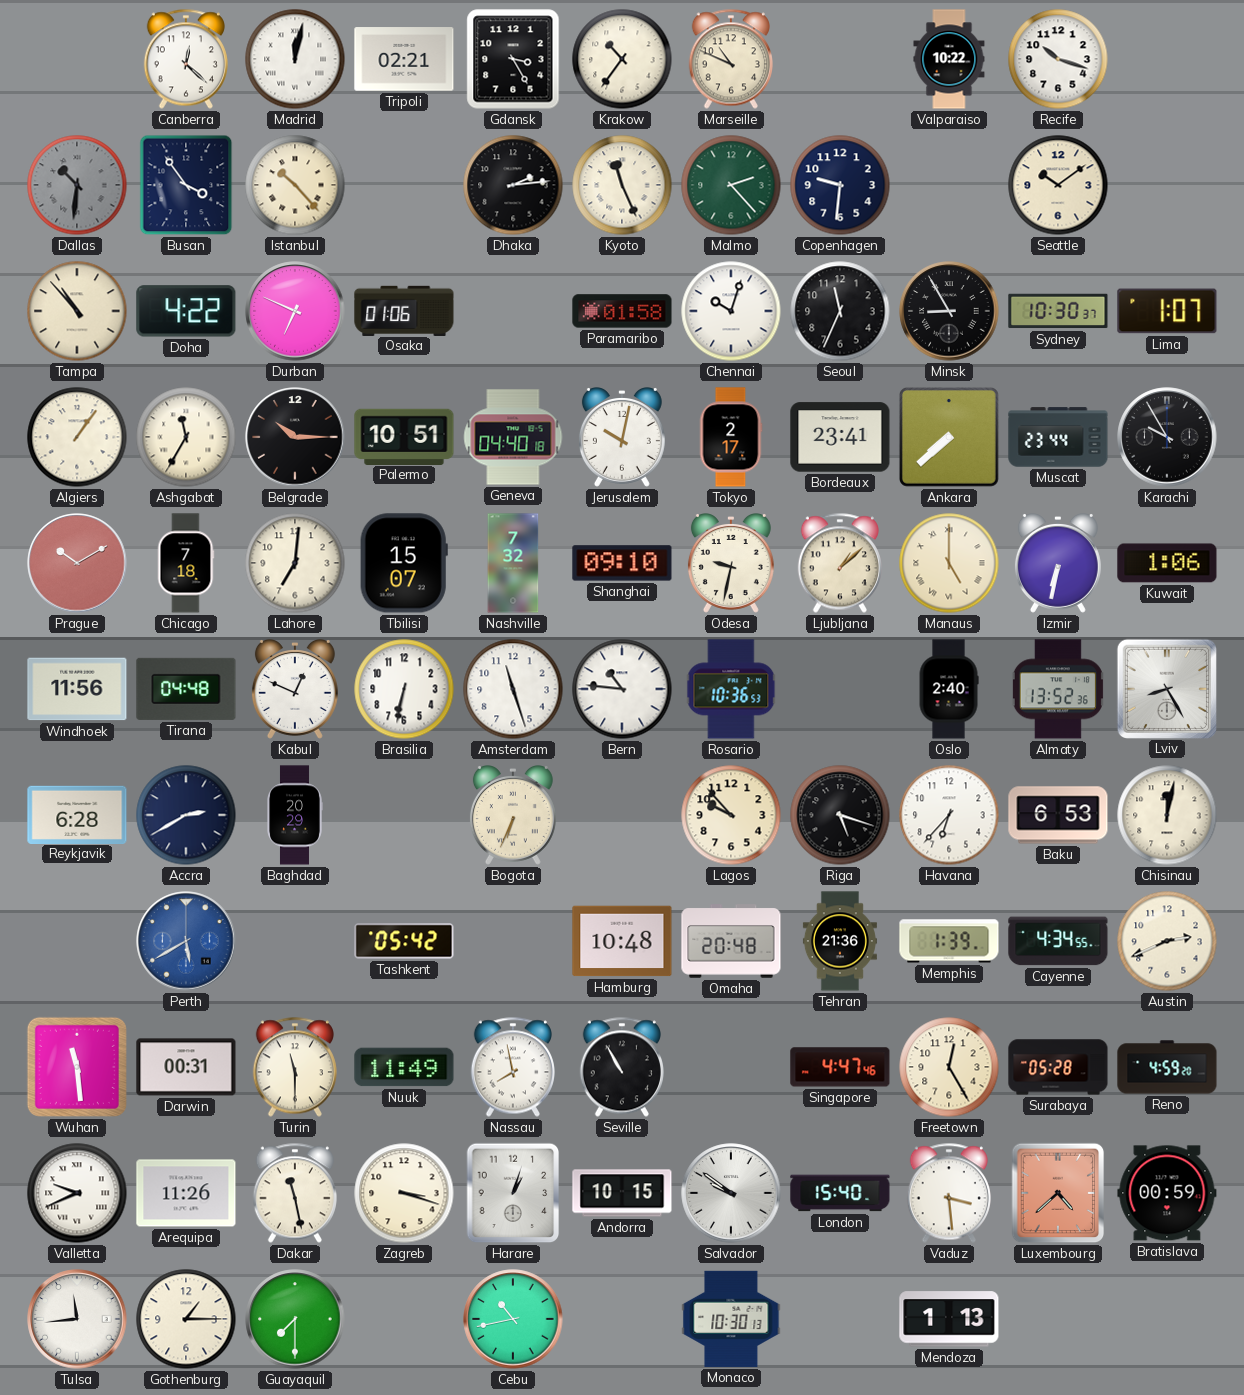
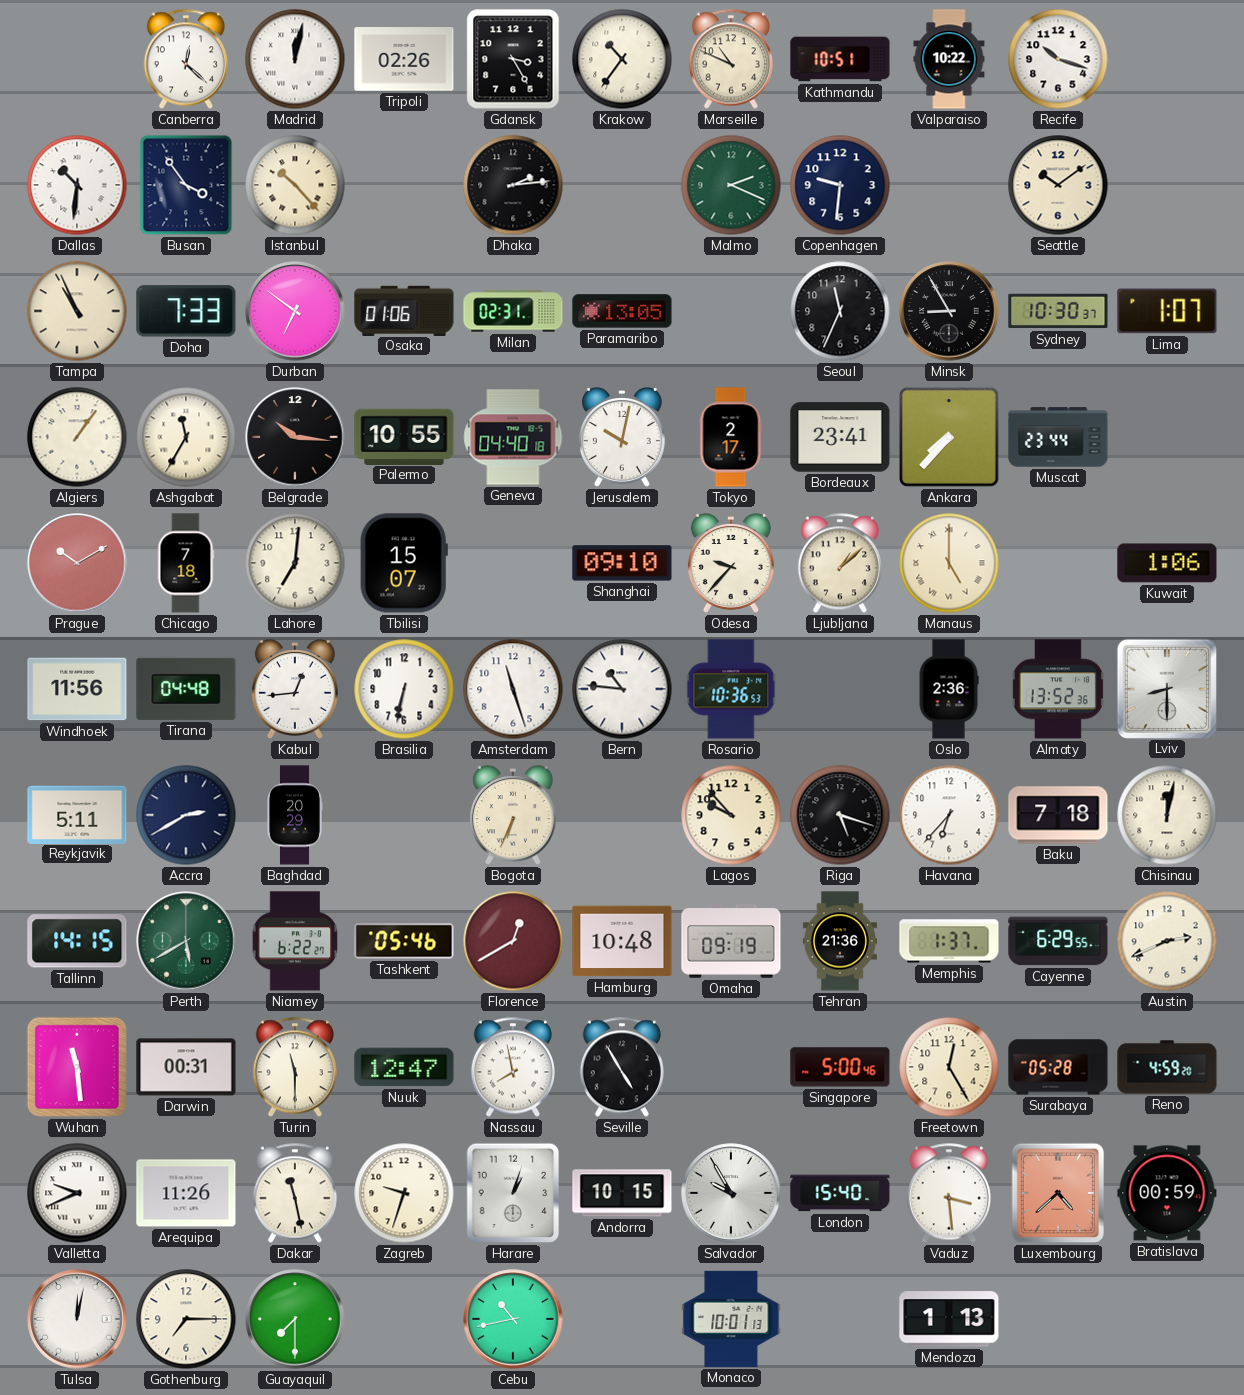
Tripoli: 02:21 -> 02:26
Kathmandu: none -> 10:51
Dallas dial: grey -> white
Kyoto: 11:26 -> none
Malmo: 2:23 -> 2:19
Tampa: 10:53 -> 10:56
Doha: 4:22 -> 7:33
Durban: 6:49 -> 6:51
Milan: none -> 02:31
Paramaribo: 01:58 -> 13:05
Chennai: 10:03 -> none
Belgrade: 10:15 -> 10:16
Palermo: 10:51 -> 10:55
Ankara: 7:38 -> 7:37
Karachi: 9:55 -> none
Nashville: 7:32 -> none
Odesa: 9:32 -> 9:37
Izmir: 6:32 -> none
Kabul: 12:49 -> 12:44
Oslo: 2:40 -> 2:36
Lviv: 8:25 -> 8:30
Reykjavik: 6:28 -> 5:11
Baku: 6:53 -> 7:18
Tallinn: none -> 14:15
Perth dial: blue -> green
Niamey: none -> 6:22
Tashkent: 05:42 -> 05:46
Florence: none -> 12:40
Omaha: 20:48 -> 09:19
Memphis: 1:39 -> 1:37
Cayenne: 4:34 -> 6:29
Nuuk: 11:49 -> 12:47
Seville: 10:55 -> 4:55
Singapore: 4:47 -> 5:00
Zagreb: 3:18 -> 9:33
Salvador: 9:51 -> 9:55
Tulsa: 11:44 -> 12:02
Gothenburg: 1:15 -> 7:15
Monaco: 10:30 -> 10:01
